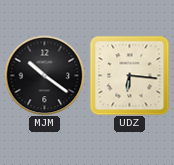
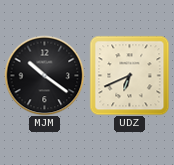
UDZ: 6:16 -> 6:41
